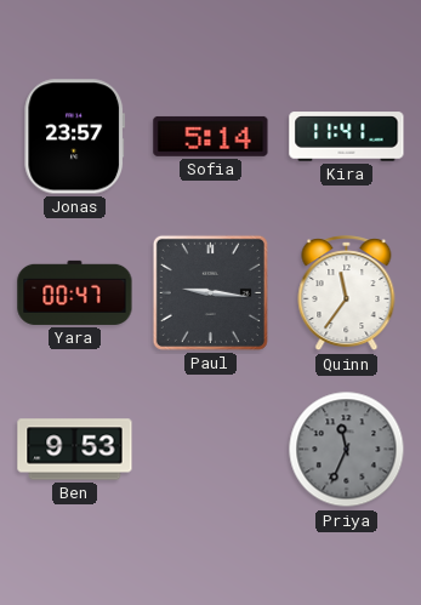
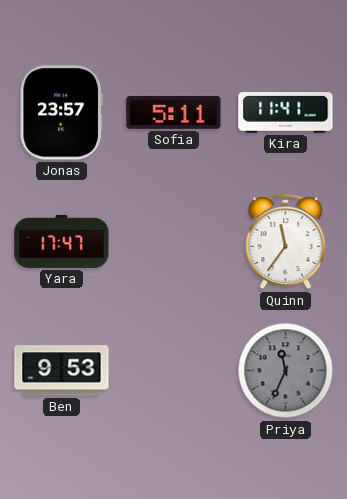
Sofia: 5:14 -> 5:11
Yara: 00:47 -> 17:47
Paul: 9:16 -> none
